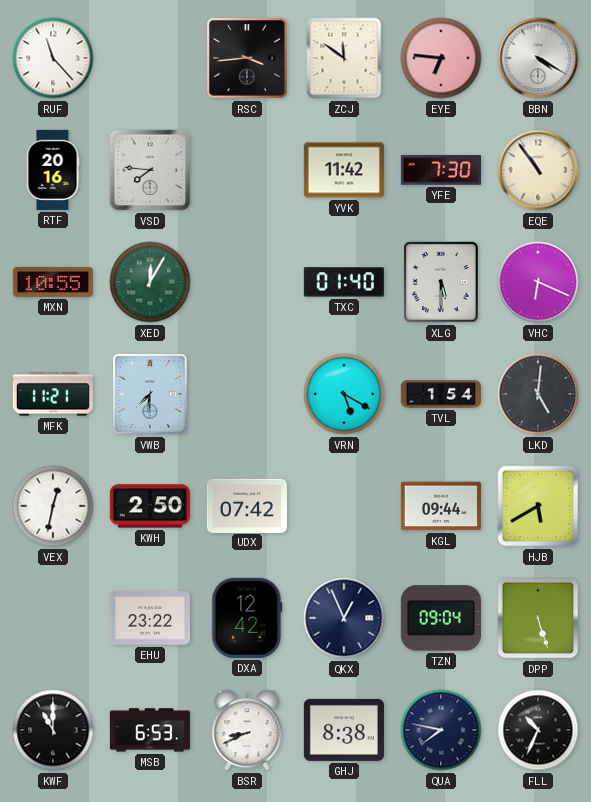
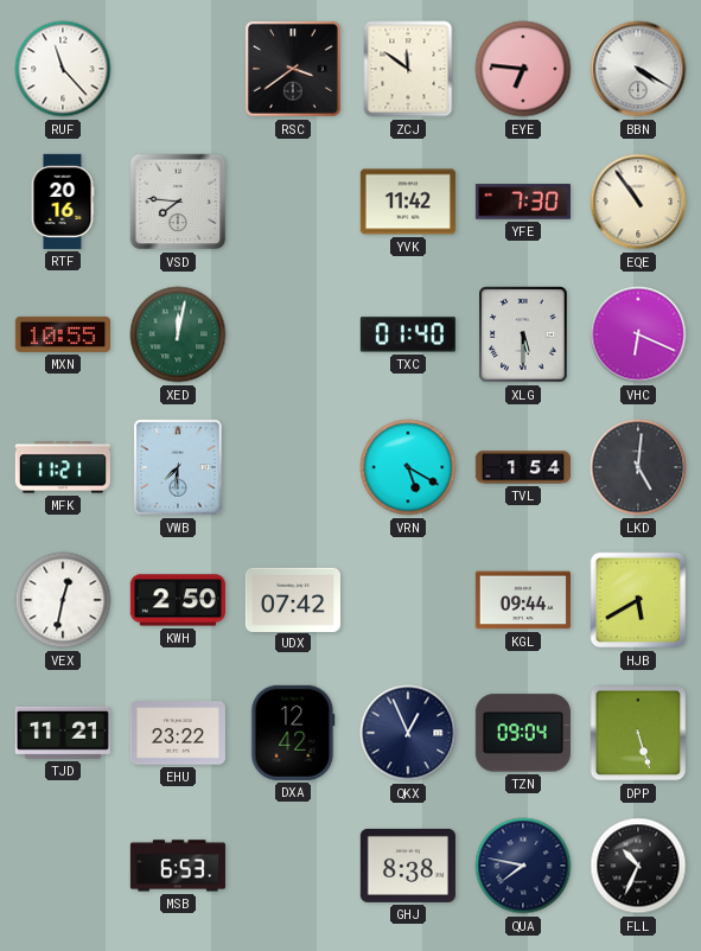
RSC: 3:44 -> 3:39
XED: 12:05 -> 12:02
TJD: none -> 11:21
KWF: 11:00 -> none
BSR: 8:41 -> none
